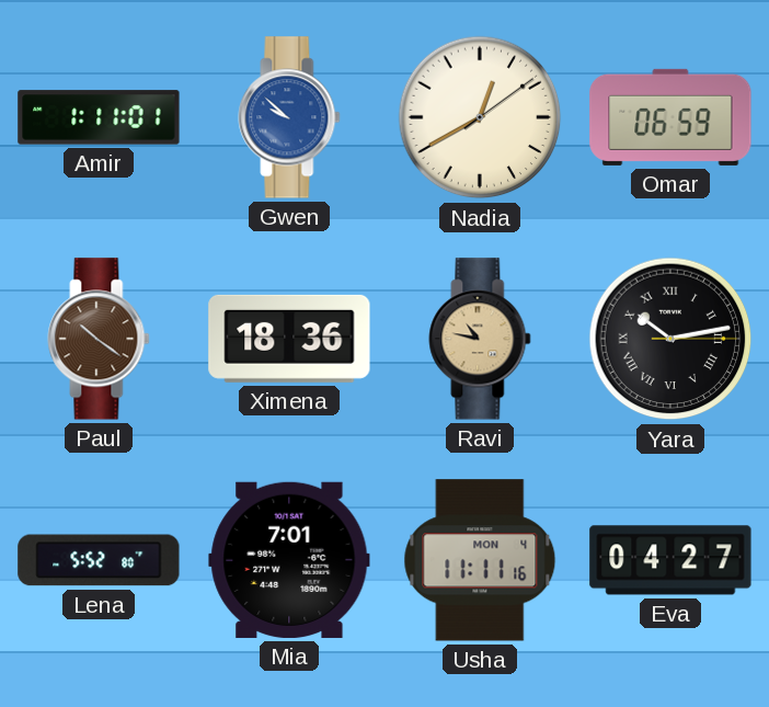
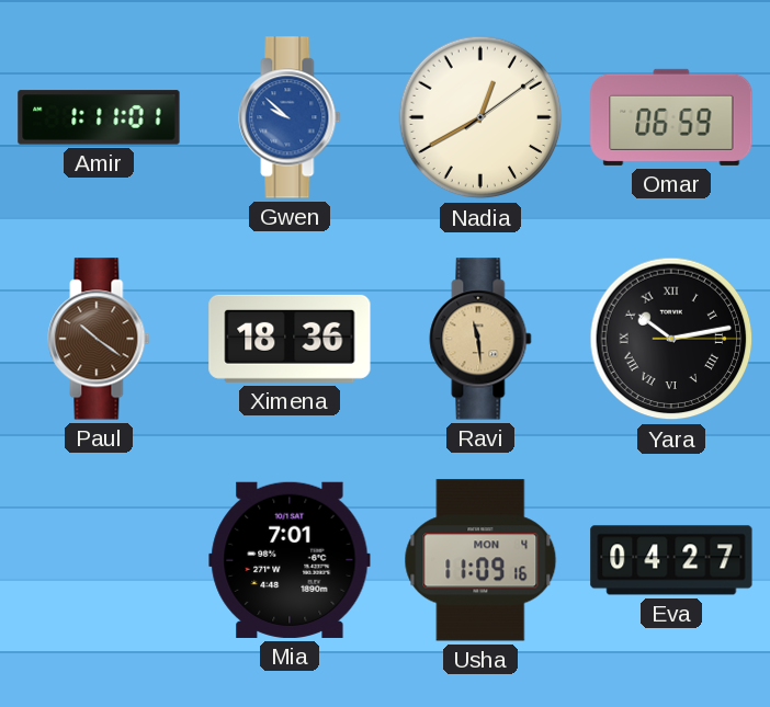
Ravi: 10:47 -> 11:29
Lena: 5:52 -> none
Usha: 11:11 -> 11:09
